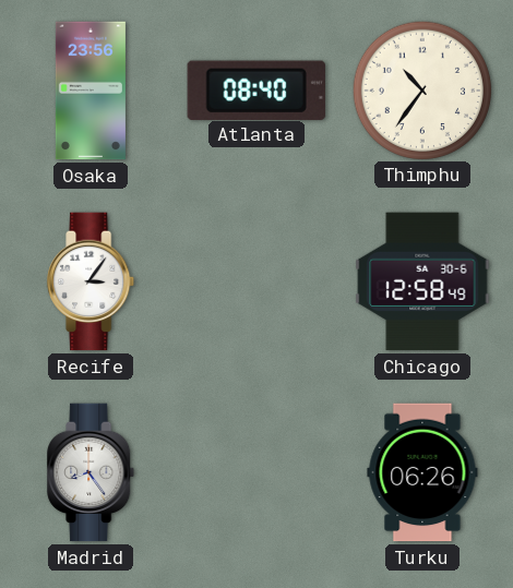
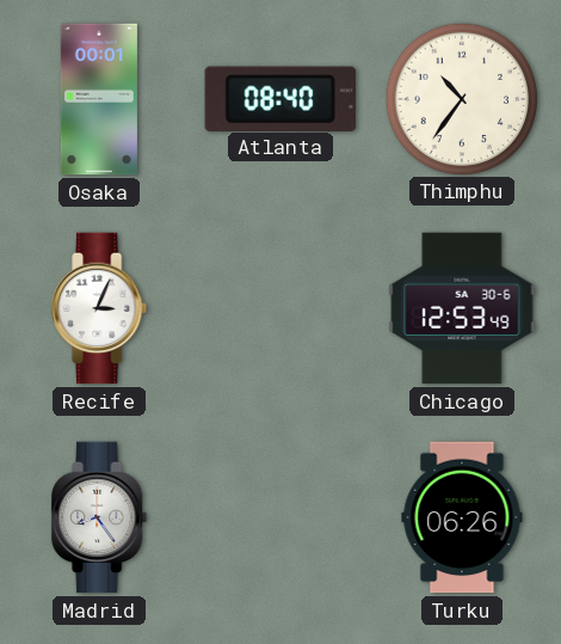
Osaka: 23:56 -> 00:01
Recife: 3:06 -> 3:04
Chicago: 12:58 -> 12:53
